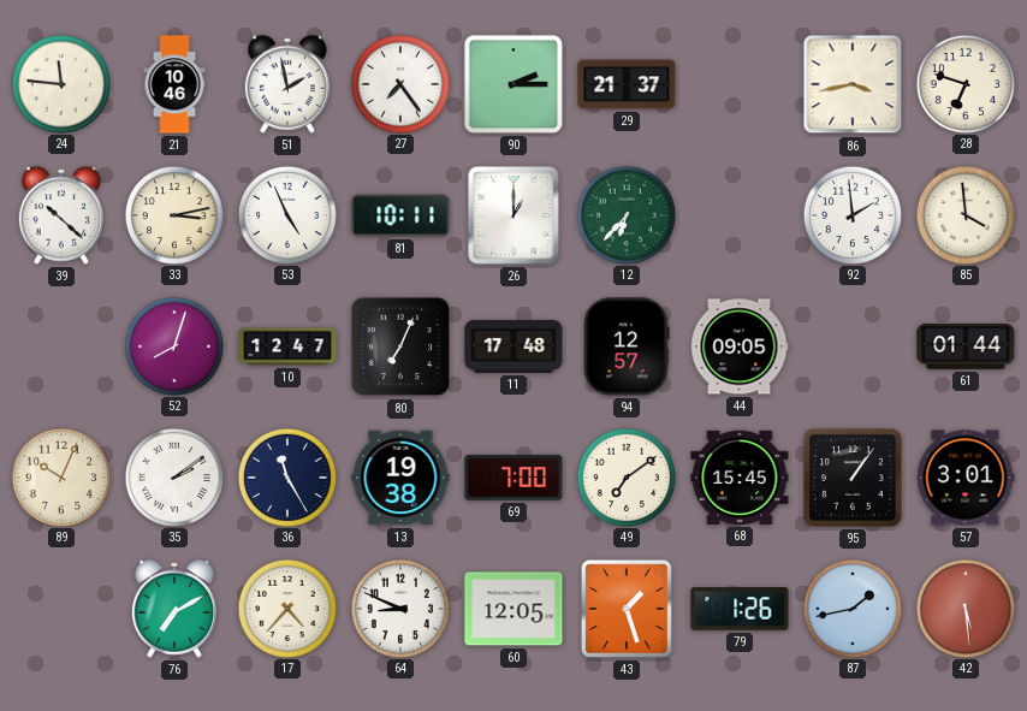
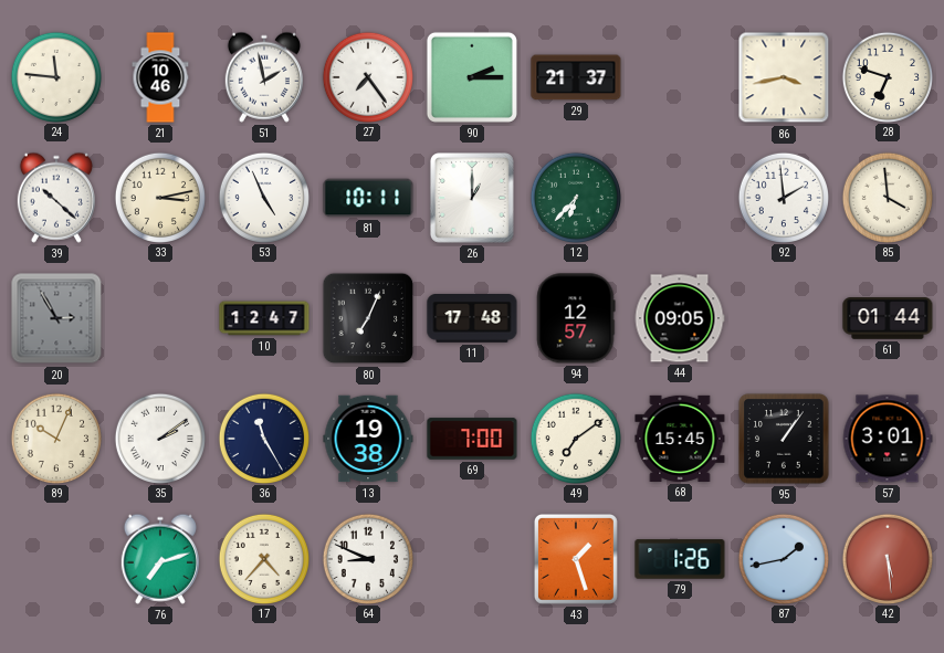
20: none -> 2:55
52: 8:03 -> none
76: 7:10 -> 7:12
60: 12:05 -> none
